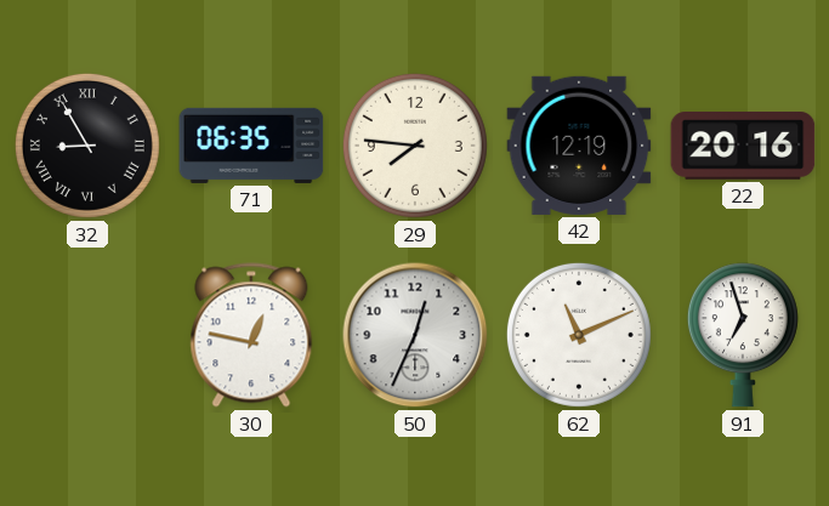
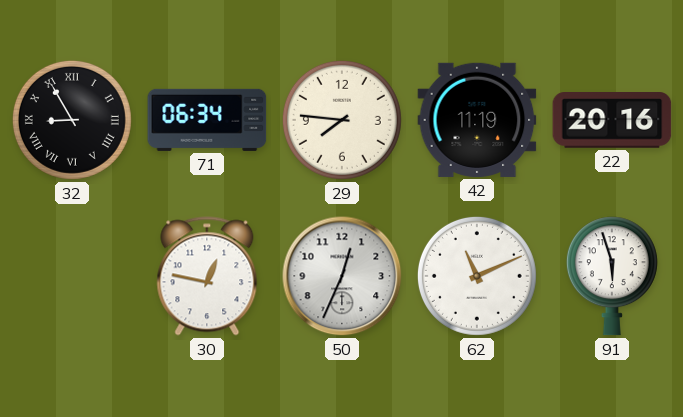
71: 06:35 -> 06:34
42: 12:19 -> 11:19
91: 6:57 -> 5:57
